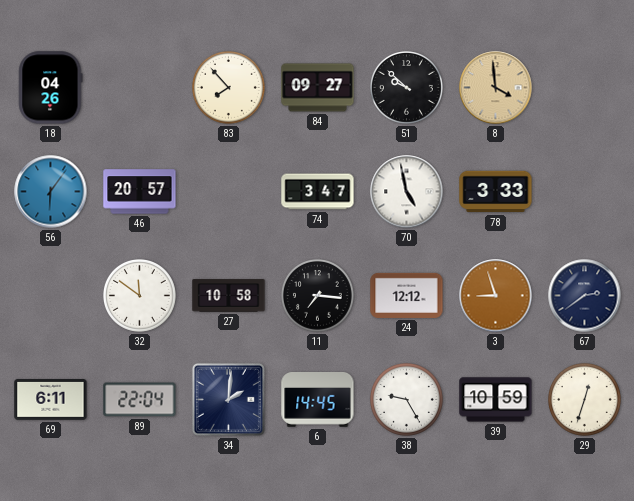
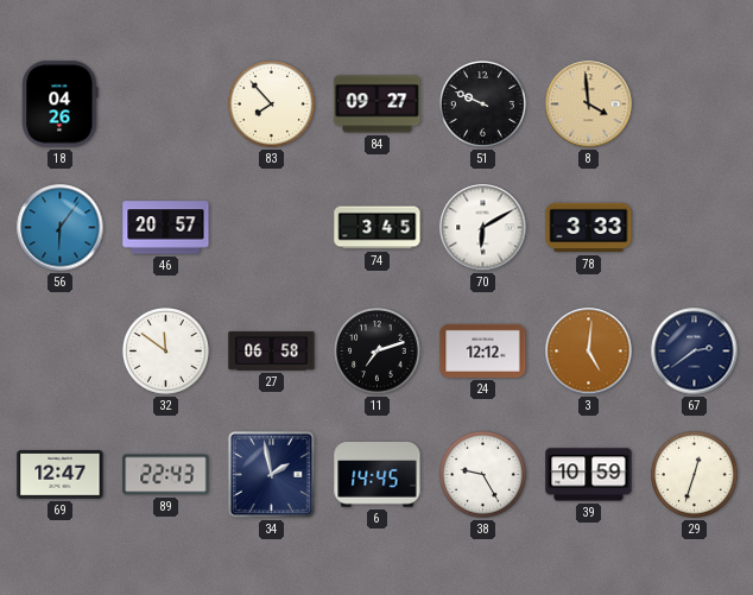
51: 9:52 -> 9:49
74: 3:47 -> 3:45
70: 4:58 -> 6:10
27: 10:58 -> 06:58
11: 7:16 -> 7:12
3: 8:57 -> 5:01
69: 6:11 -> 12:47
89: 22:04 -> 22:43
34: 2:01 -> 1:58
